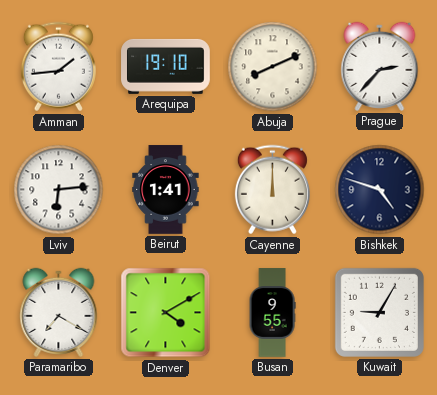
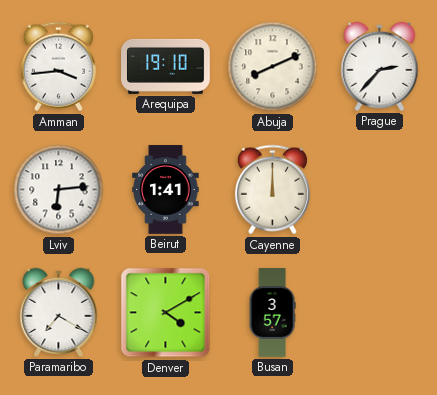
Amman: 1:44 -> 3:44
Bishkek: 4:48 -> none
Busan: 9:55 -> 3:57
Kuwait: 9:05 -> none
